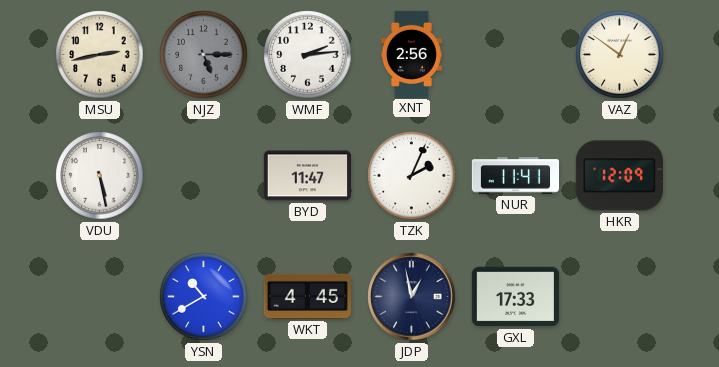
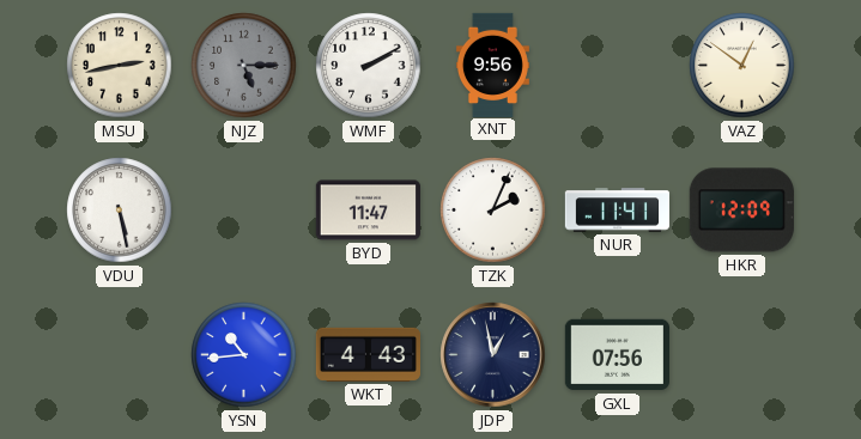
WMF: 2:14 -> 2:10
XNT: 2:56 -> 9:56
YSN: 10:40 -> 10:44
WKT: 4:45 -> 4:43
GXL: 17:33 -> 07:56
